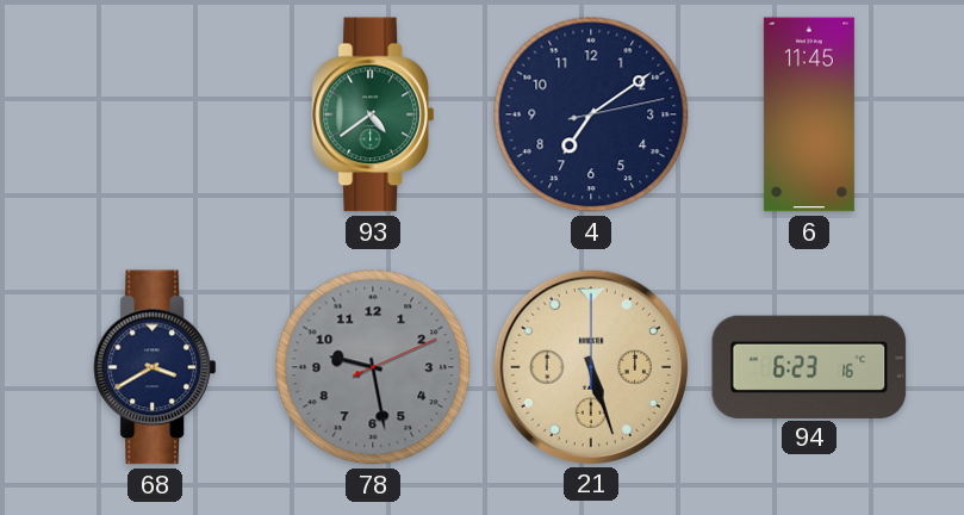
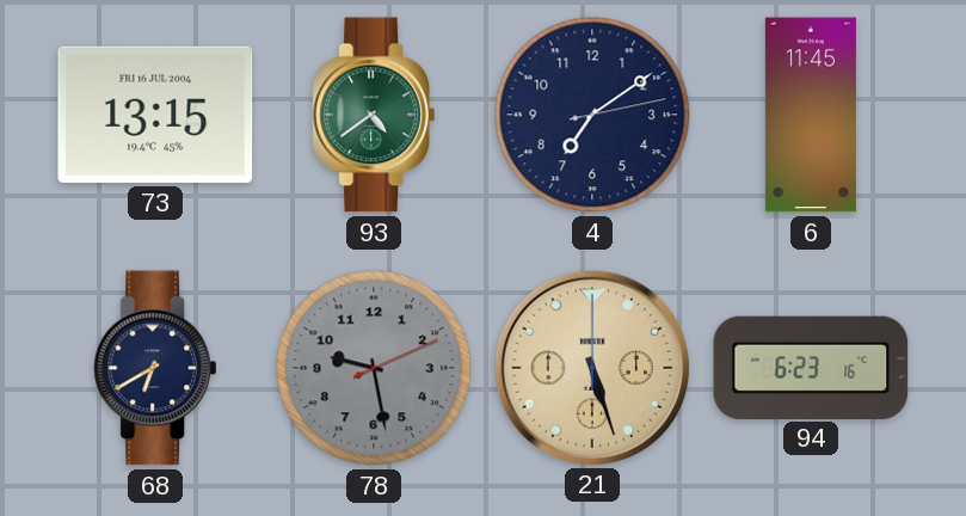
73: none -> 13:15
68: 3:40 -> 6:40
